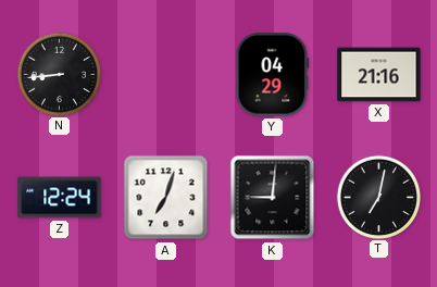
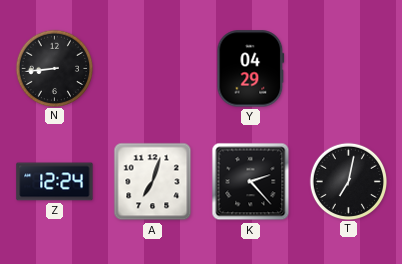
X: 21:16 -> none
K: 9:01 -> 2:23
